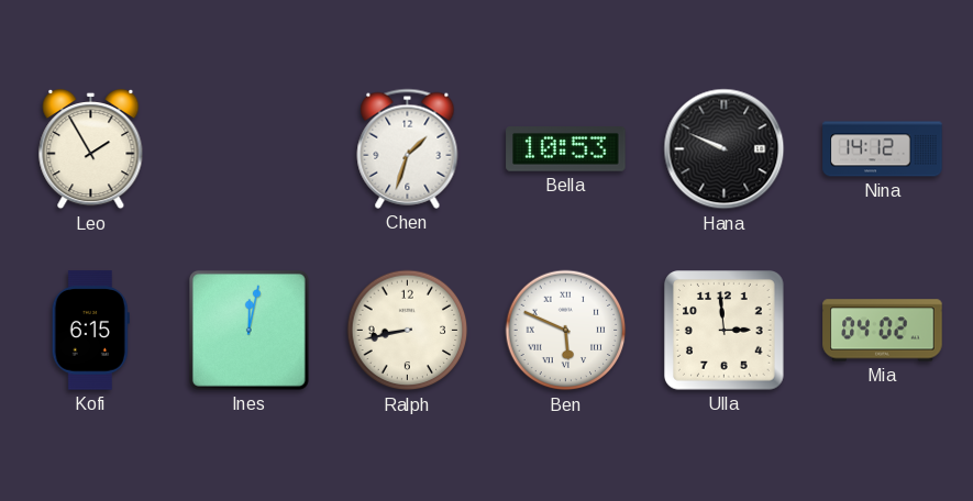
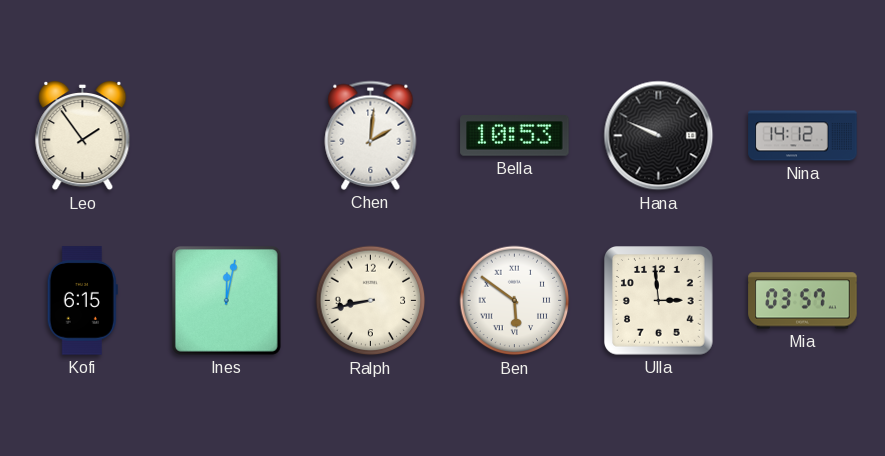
Leo: 1:55 -> 1:54
Chen: 1:33 -> 2:01
Ben: 5:49 -> 5:51
Mia: 04:02 -> 03:57
